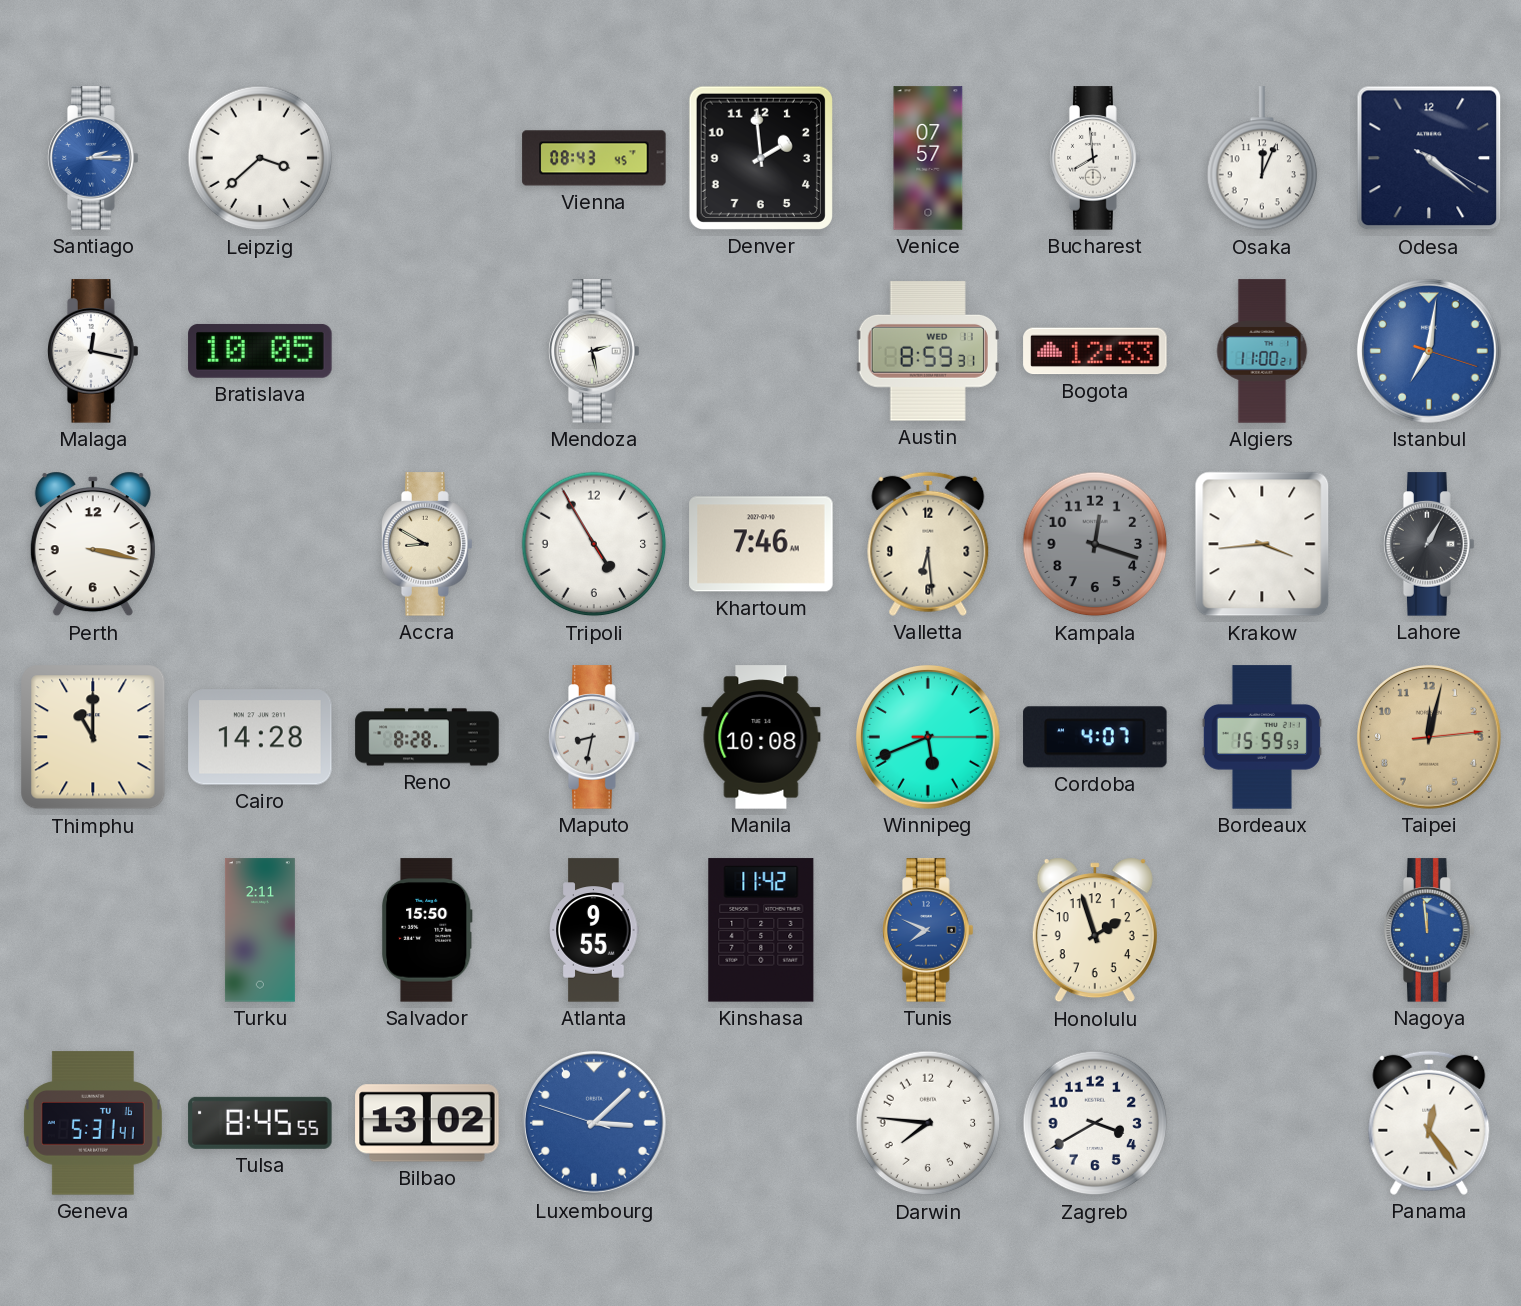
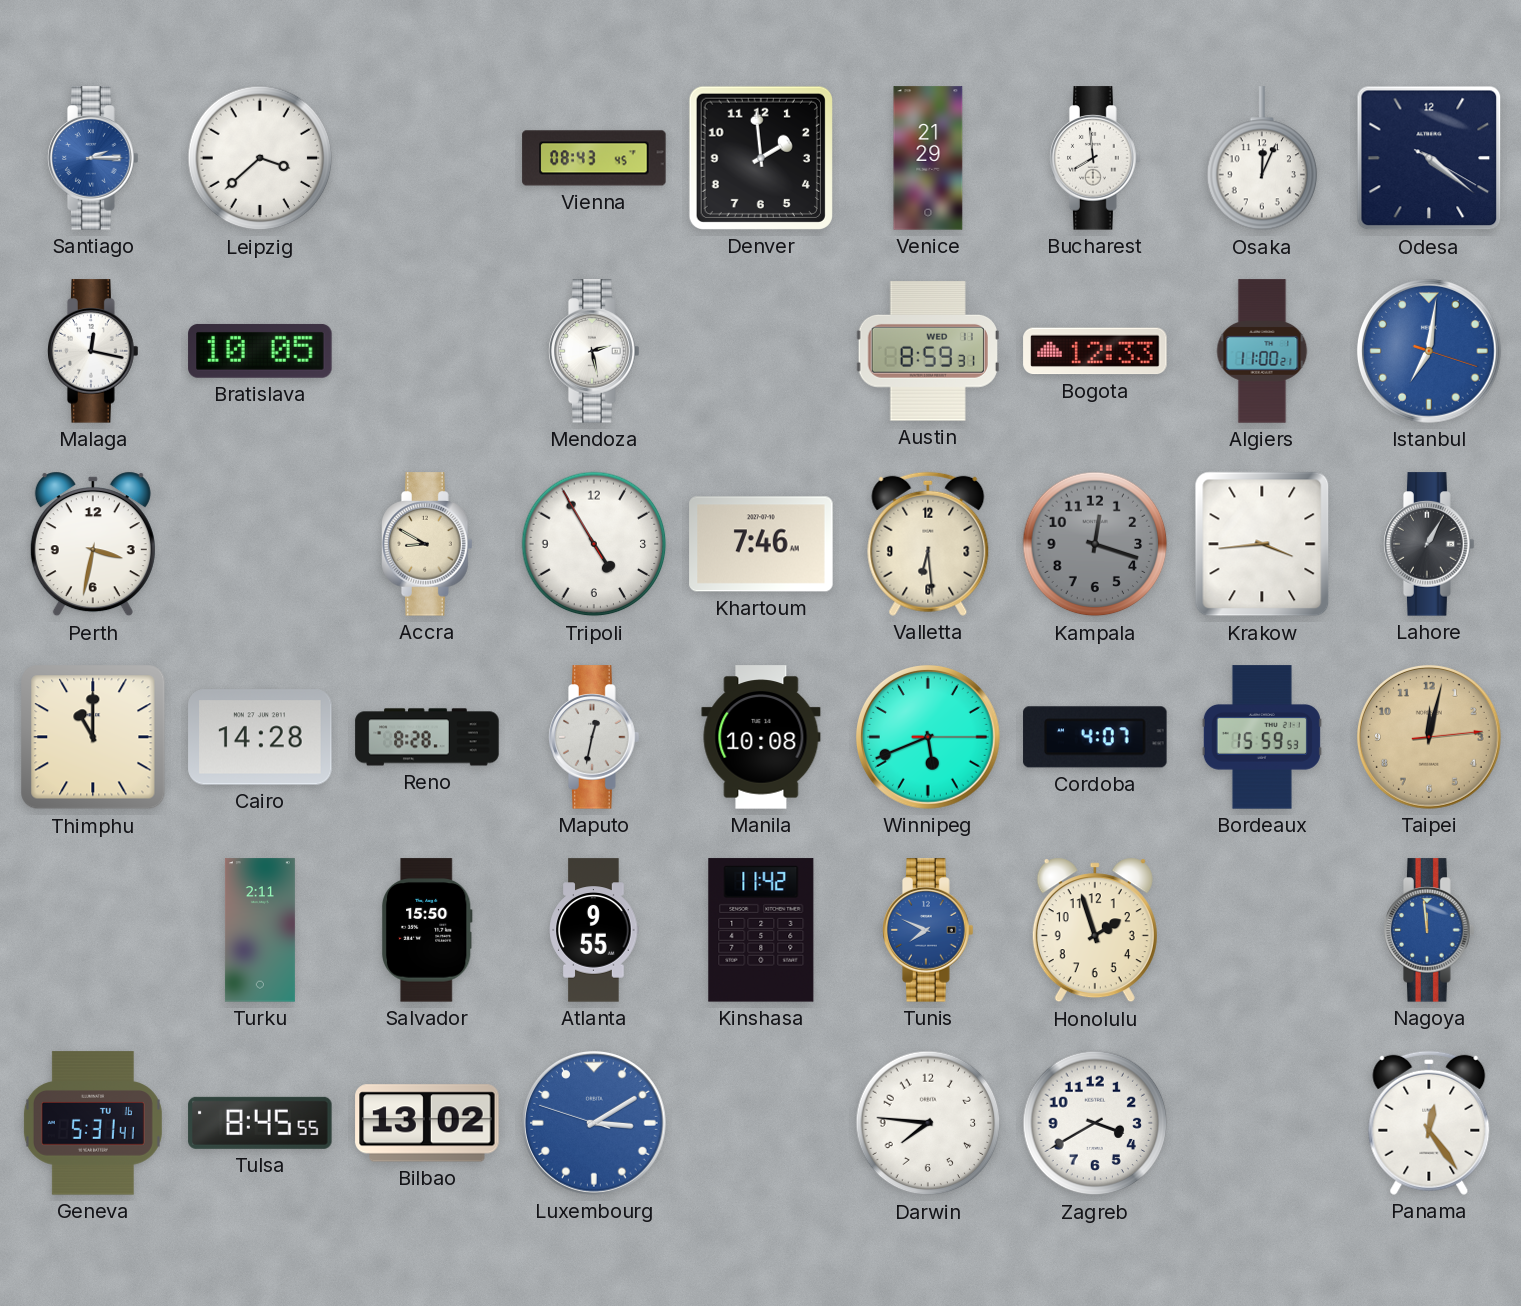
Venice: 07:57 -> 21:29
Perth: 3:17 -> 3:32
Maputo: 8:32 -> 12:32
Luxembourg: 3:07 -> 3:09
